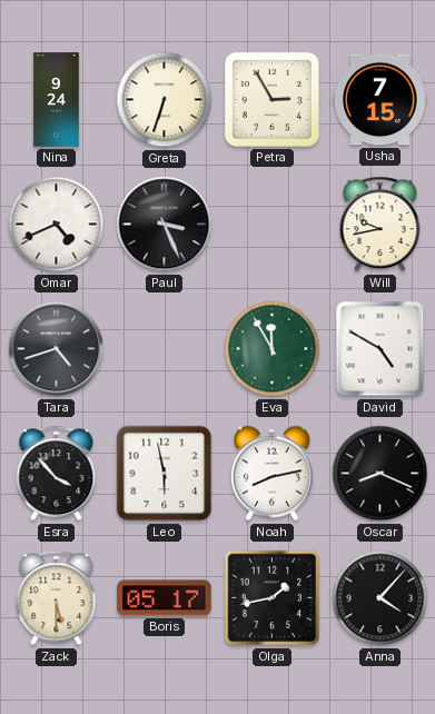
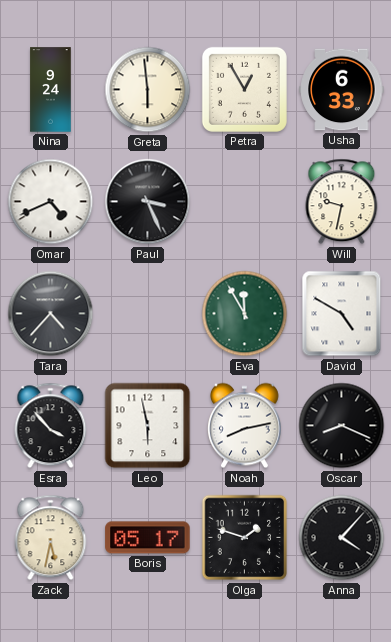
Greta: 6:33 -> 5:59
Petra: 2:55 -> 12:55
Usha: 7:15 -> 6:33
Will: 9:43 -> 9:32
Tara: 4:42 -> 4:37
Zack: 5:30 -> 5:32
Olga: 1:43 -> 1:48
